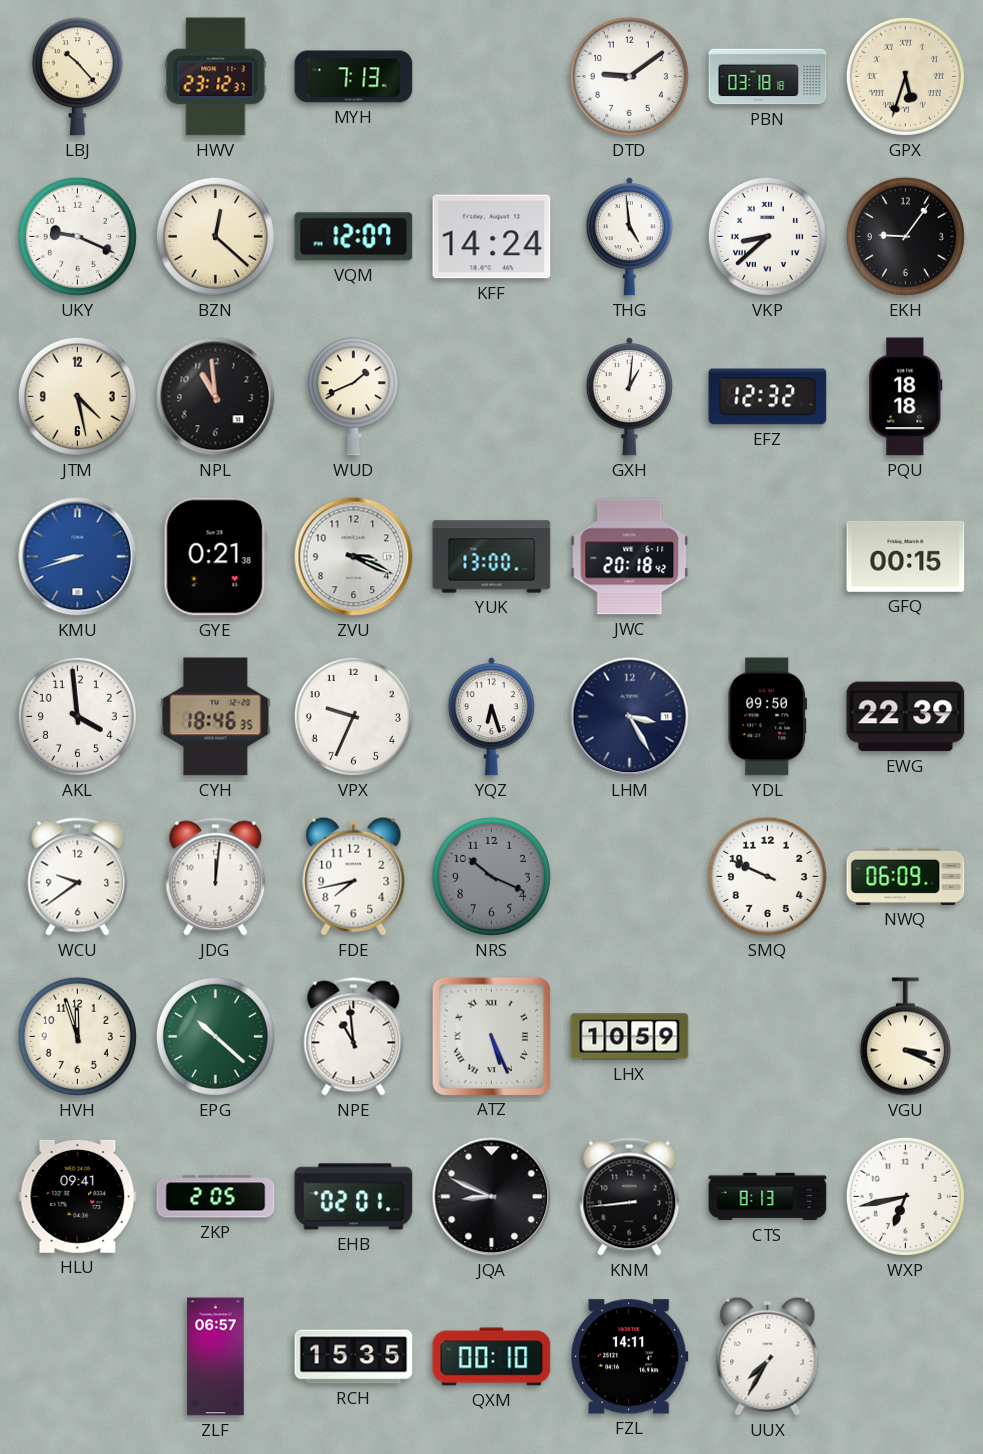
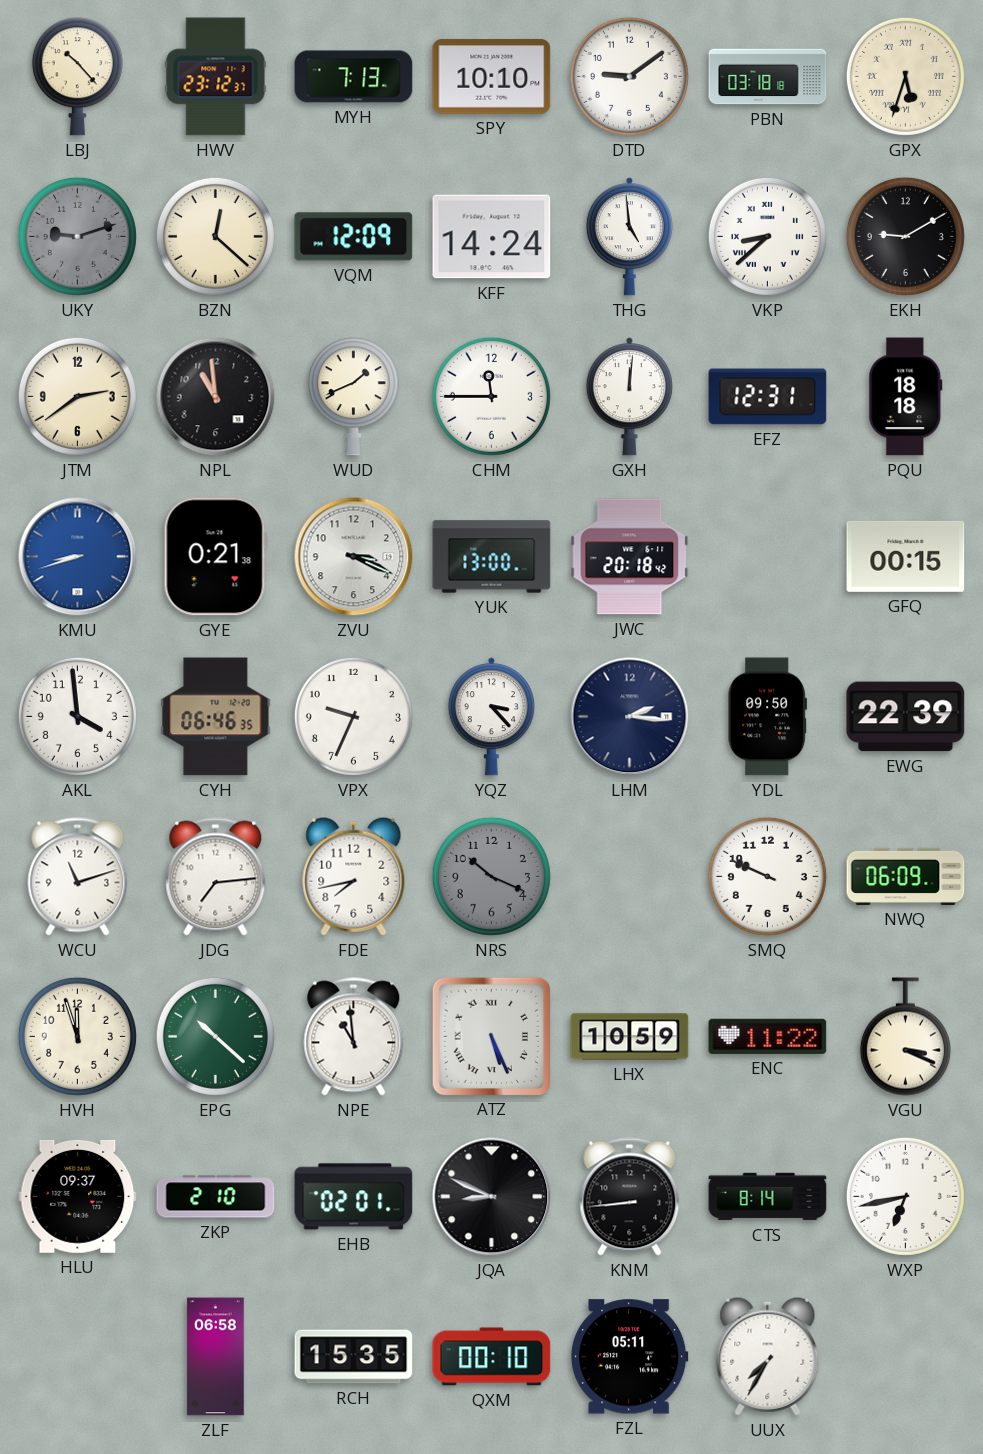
SPY: none -> 10:10
UKY: 9:19 -> 9:12
UKY dial: white -> grey
VQM: 12:07 -> 12:09
EKH: 9:06 -> 9:10
JTM: 4:28 -> 2:39
CHM: none -> 11:45
GXH: 1:01 -> 12:01
EFZ: 12:32 -> 12:31
CYH: 18:46 -> 06:46
YQZ: 6:27 -> 3:23
LHM: 3:25 -> 2:16
WCU: 9:39 -> 11:12
JDG: 12:01 -> 7:14
ENC: none -> 11:22
HLU: 09:41 -> 09:37
ZKP: 2:05 -> 2:10
CTS: 8:13 -> 8:14
ZLF: 06:57 -> 06:58
FZL: 14:11 -> 05:11
